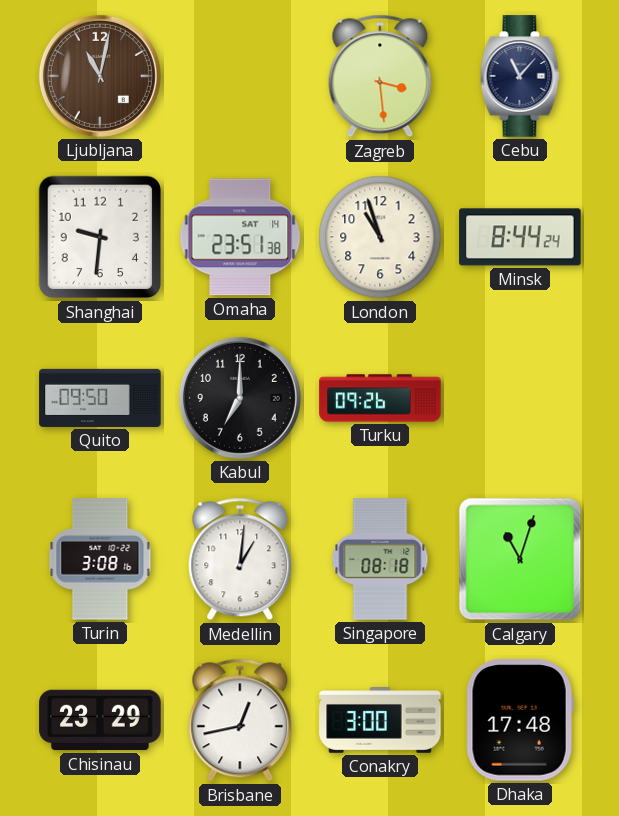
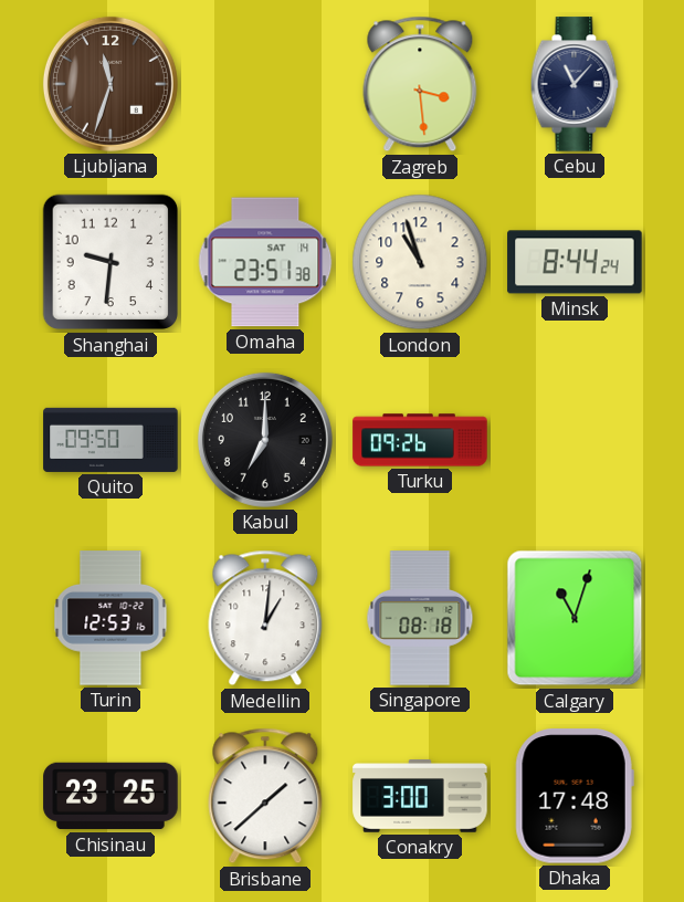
Ljubljana: 11:02 -> 11:33
Turin: 3:08 -> 12:53
Chisinau: 23:29 -> 23:25
Brisbane: 12:43 -> 1:38
